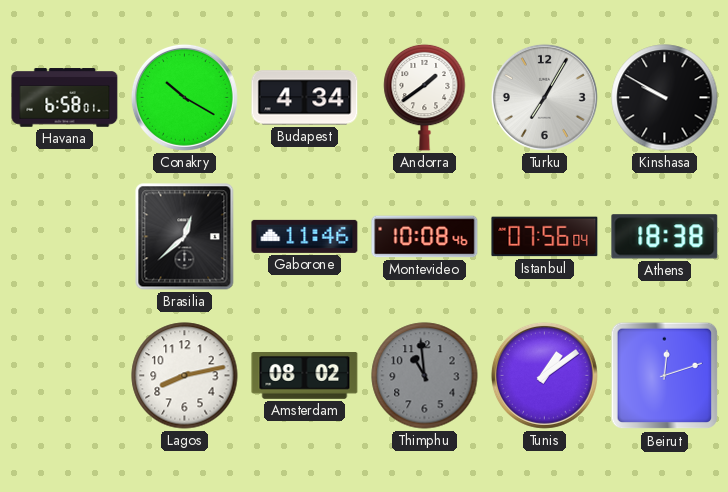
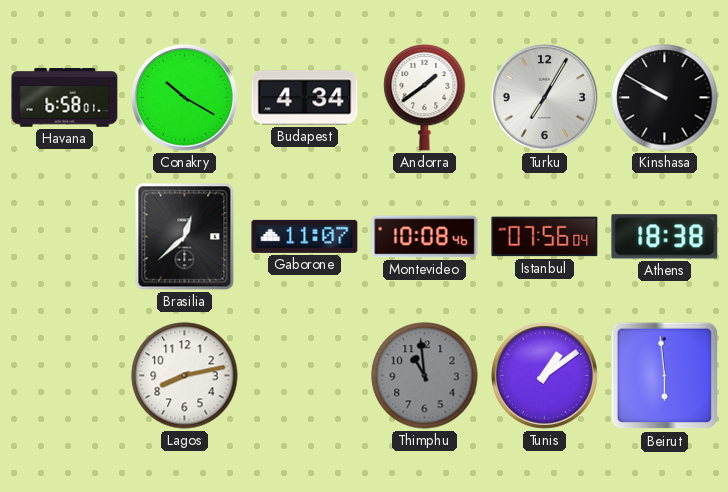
Gaborone: 11:46 -> 11:07
Amsterdam: 08:02 -> none
Beirut: 12:12 -> 5:59
